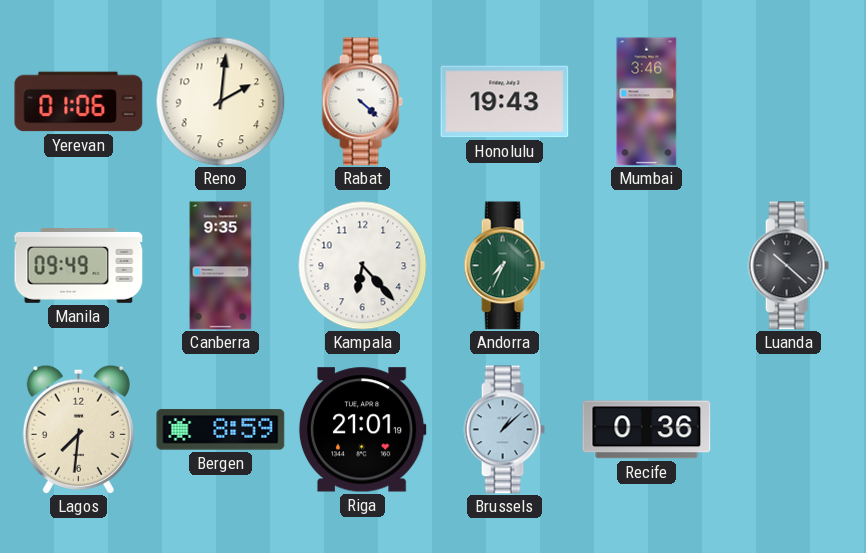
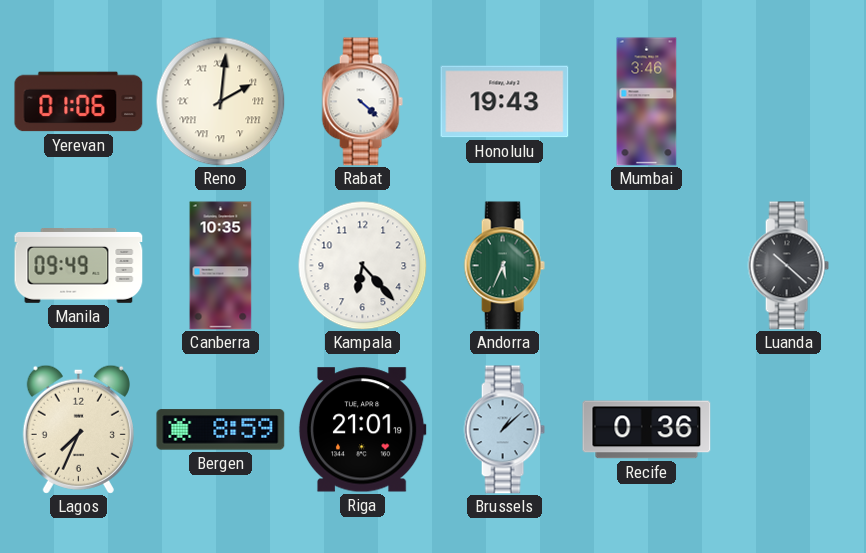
Reno numerals: Arabic -> Roman
Canberra: 9:35 -> 10:35
Andorra: 7:34 -> 5:34
Lagos: 7:31 -> 7:34
